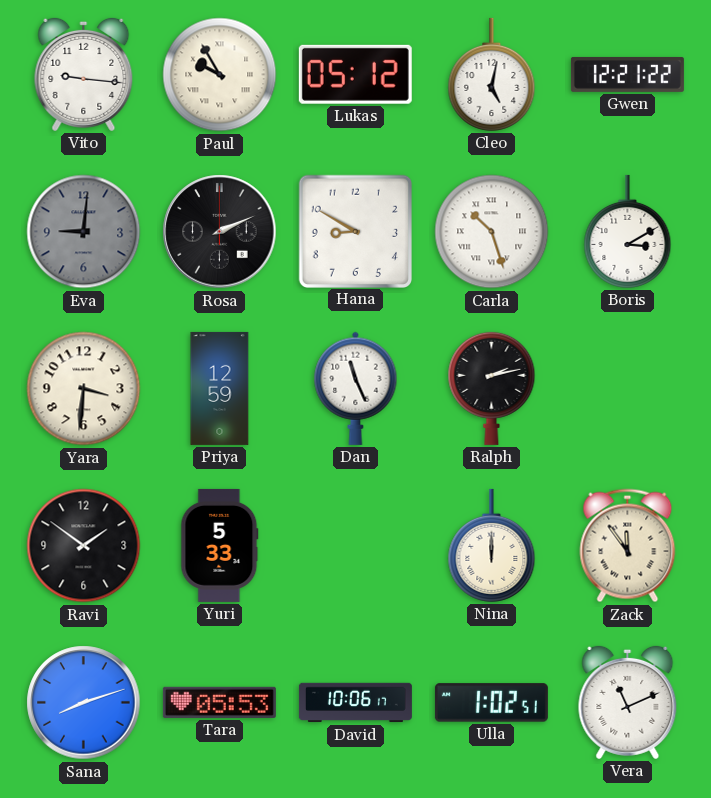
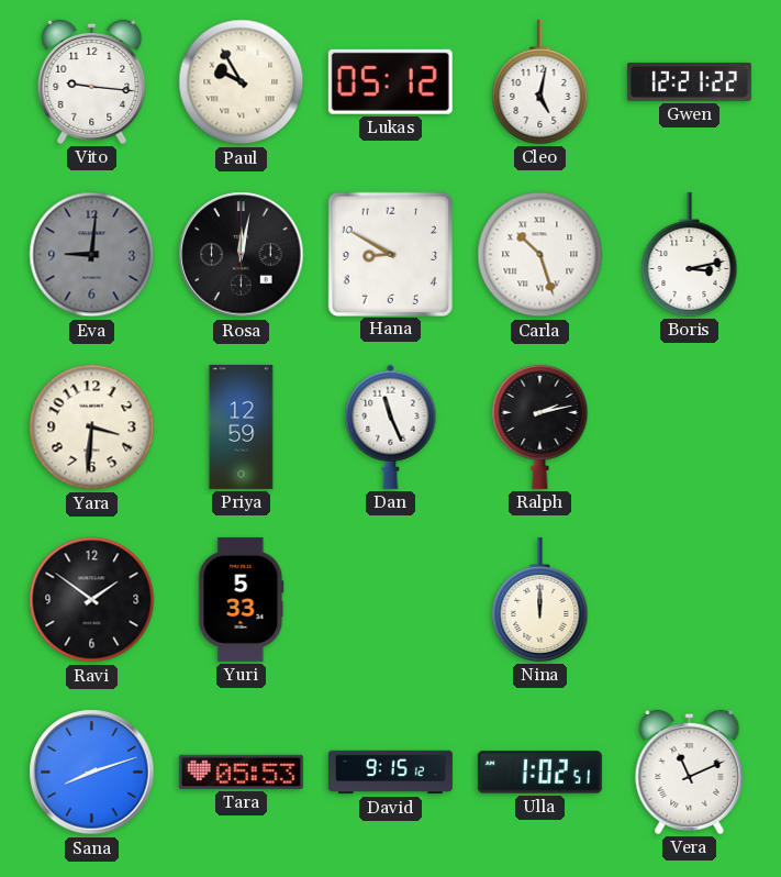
Rosa: 2:11 -> 12:02
Boris: 3:10 -> 3:13
Zack: 11:54 -> none
David: 10:06 -> 9:15
